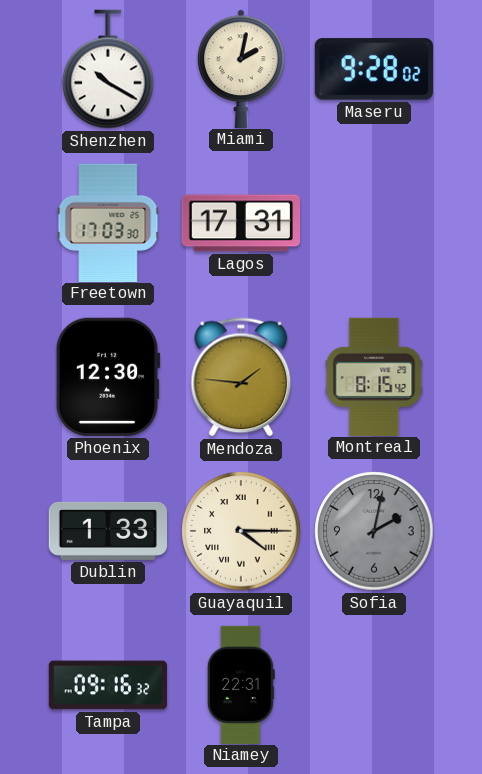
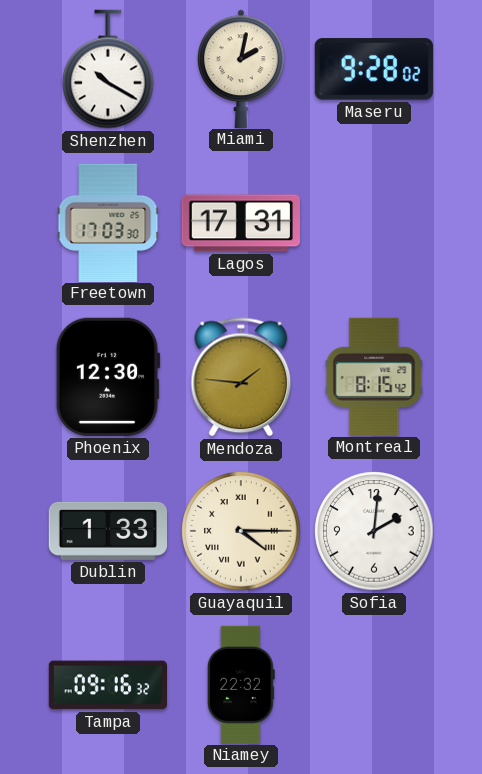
Sofia: 2:02 -> 2:01
Sofia dial: grey -> white
Niamey: 22:31 -> 22:32
